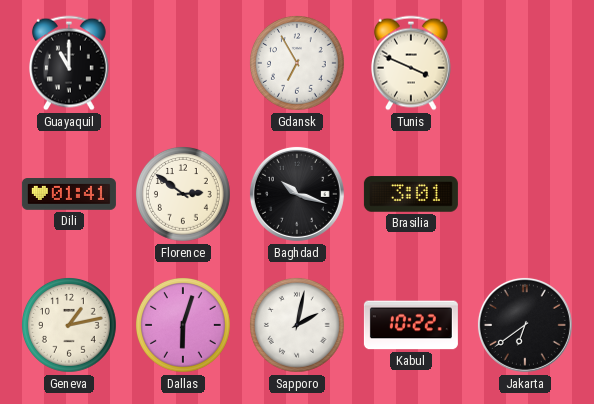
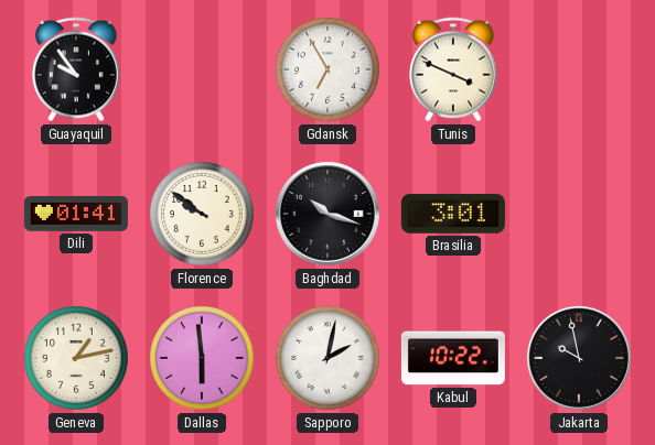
Guayaquil: 11:00 -> 9:54
Florence: 2:51 -> 9:51
Dallas: 6:03 -> 5:59
Jakarta: 6:39 -> 9:58
